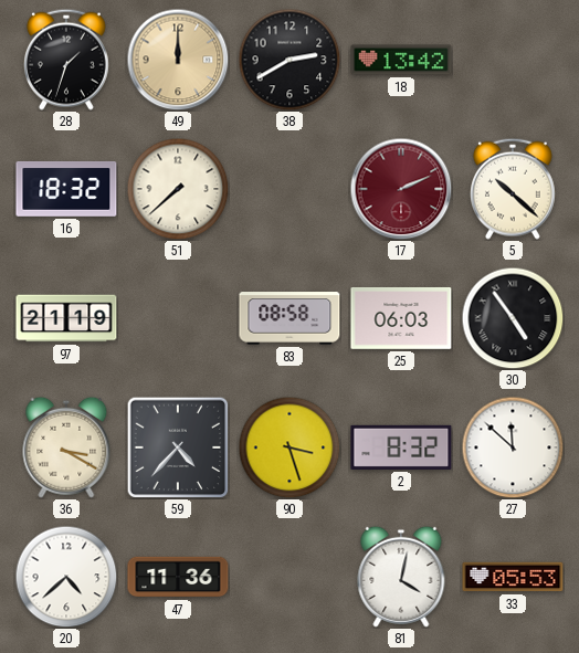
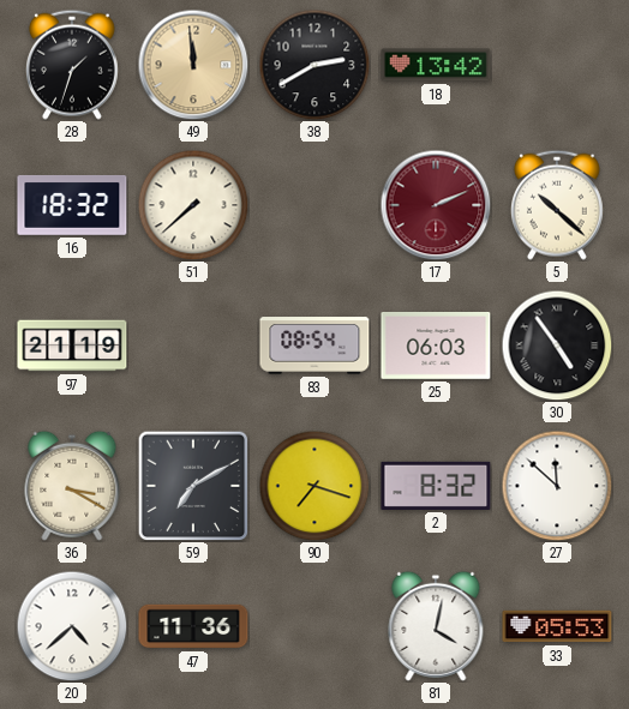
49: 12:00 -> 11:59
83: 08:58 -> 08:54
59: 4:37 -> 7:10
90: 3:27 -> 7:18
